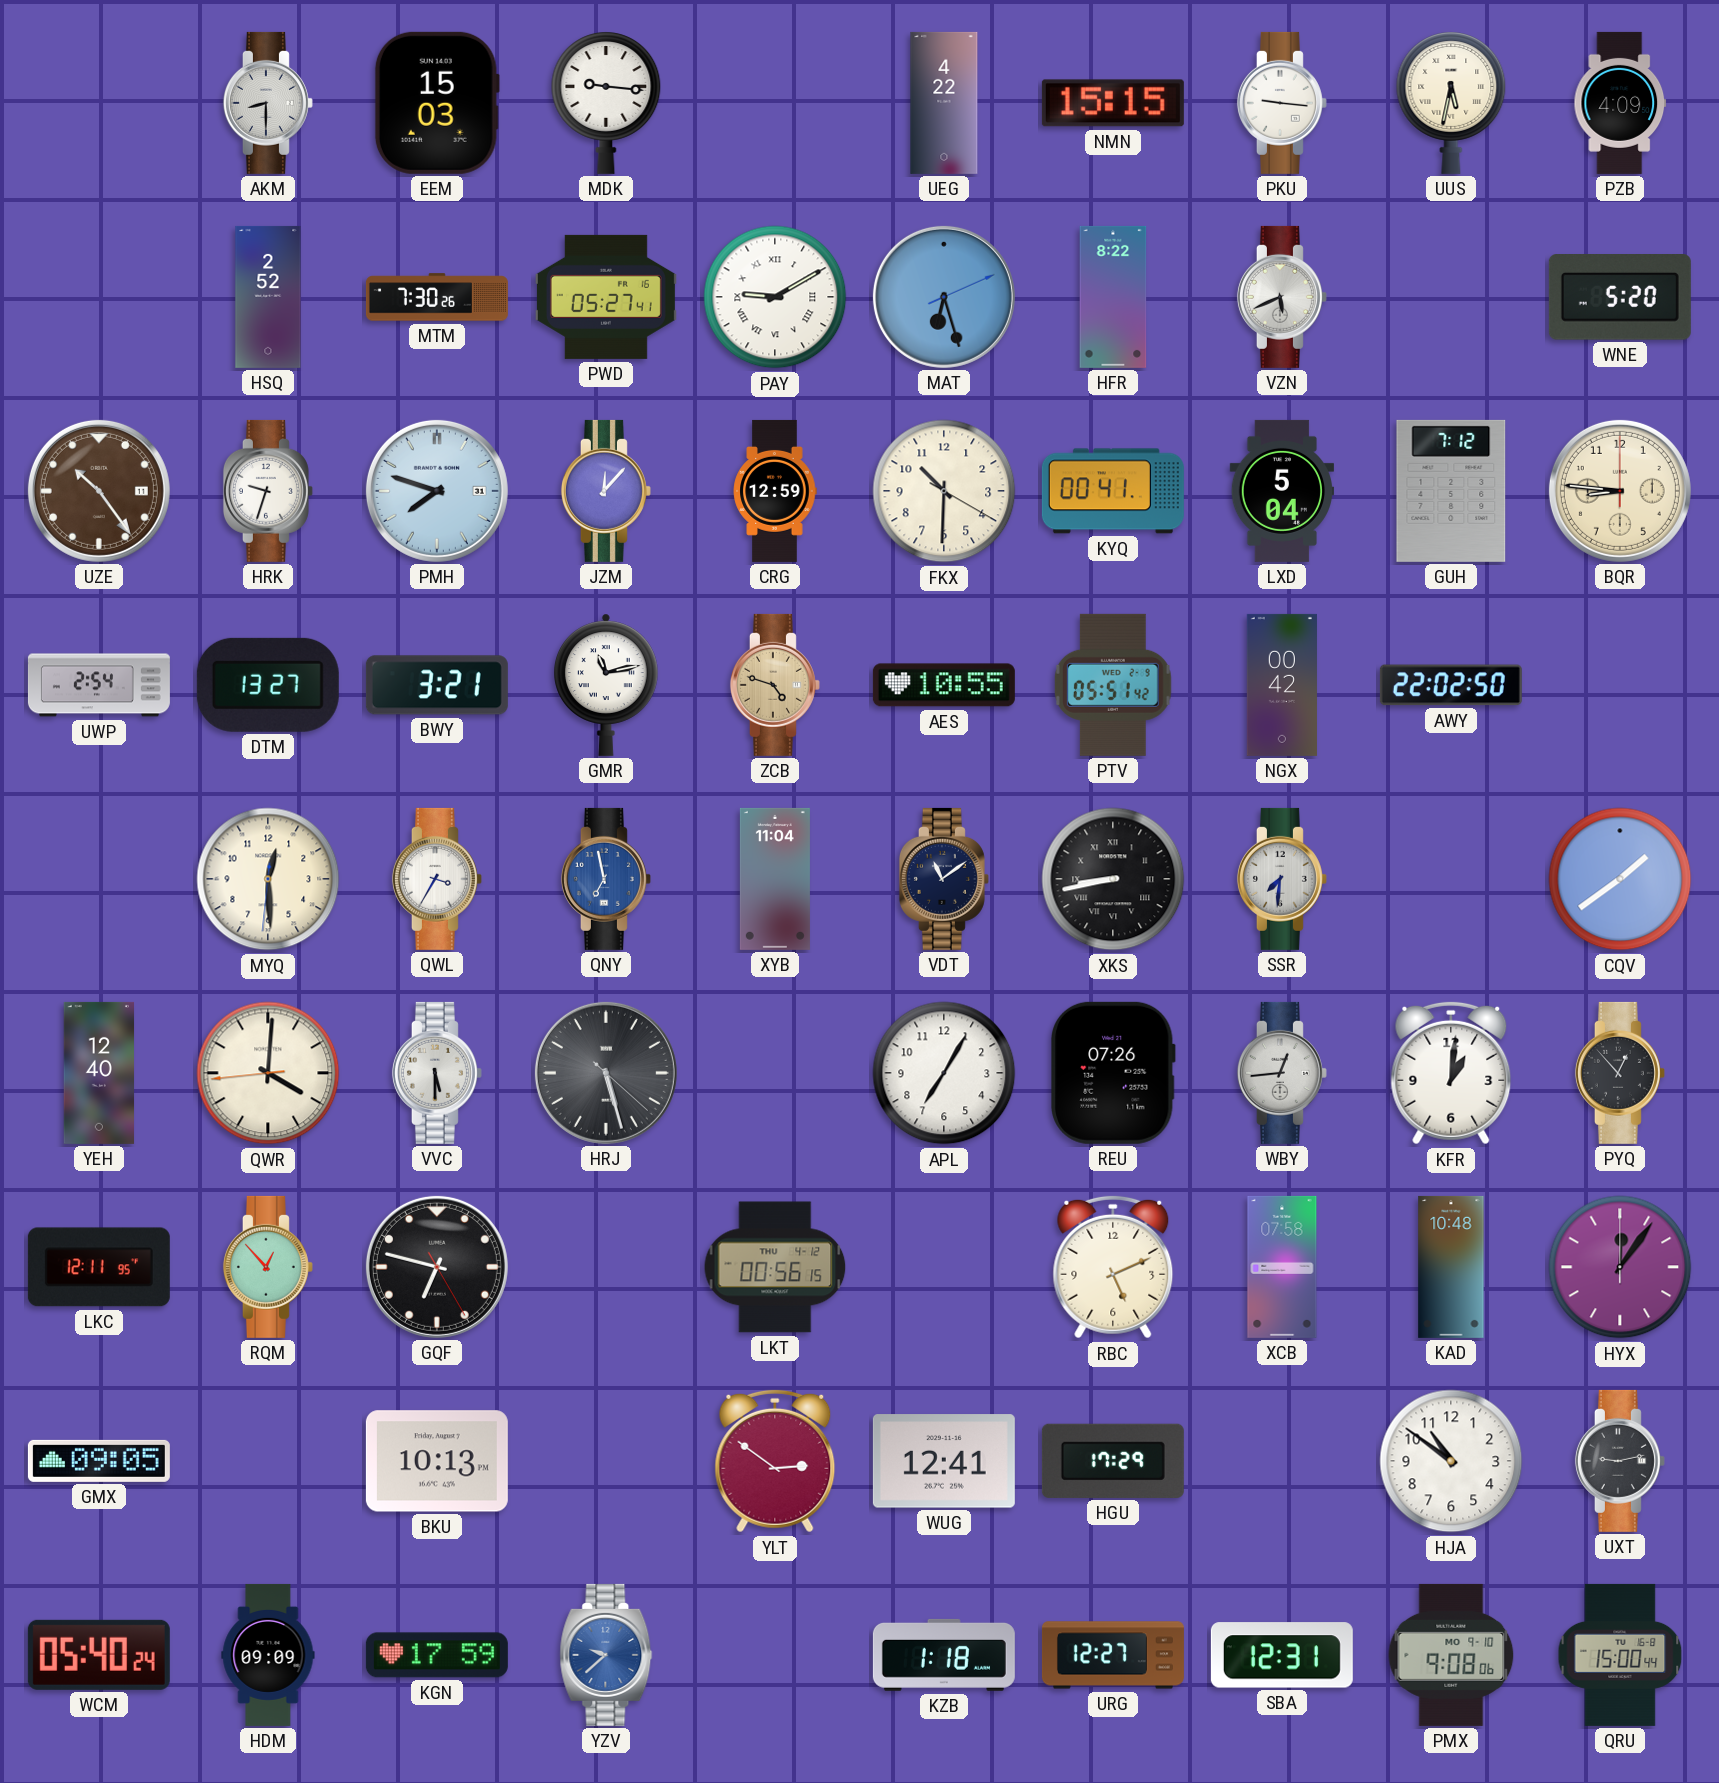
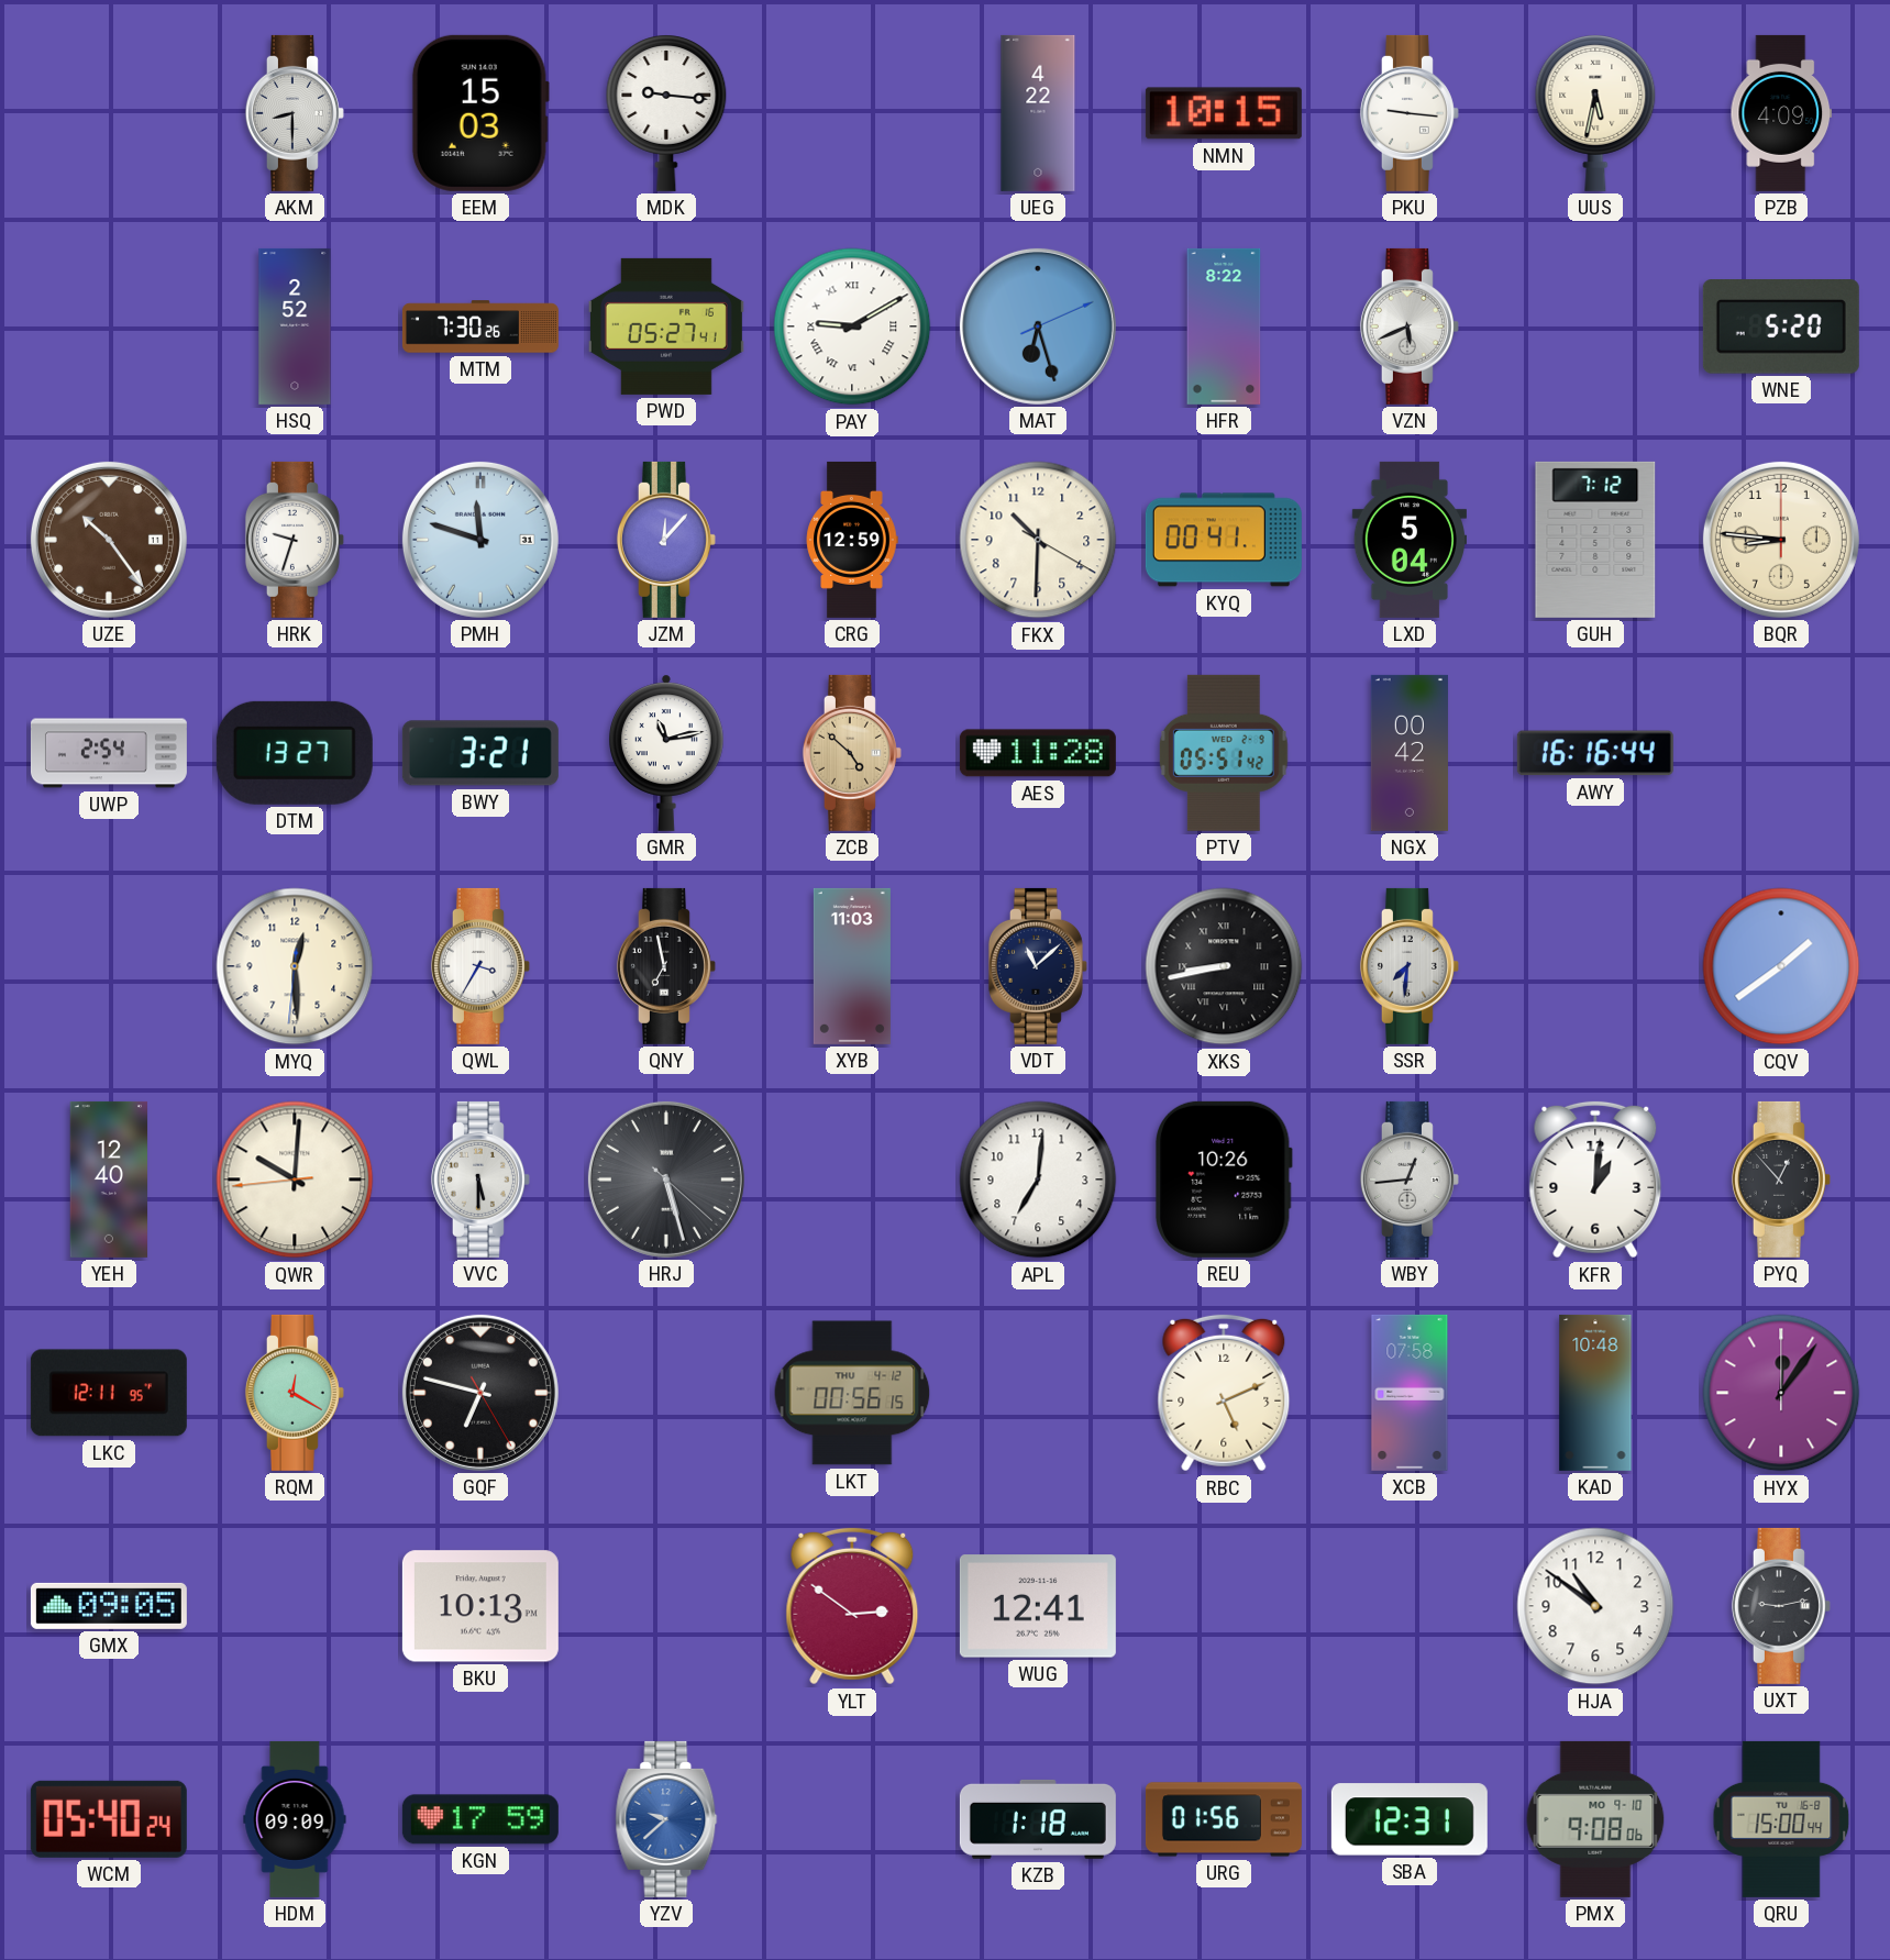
NMN: 15:15 -> 10:15
PMH: 7:48 -> 11:48
ZCB: 4:48 -> 4:52
AES: 10:55 -> 11:28
AWY: 22:02 -> 16:16
QNY dial: blue -> black
XYB: 11:04 -> 11:03
VDT: 11:09 -> 11:08
QWR: 4:00 -> 10:00
APL: 7:05 -> 7:01
REU: 07:26 -> 10:26
RQM: 12:53 -> 12:20
HGU: 17:29 -> none
URG: 12:27 -> 01:56
